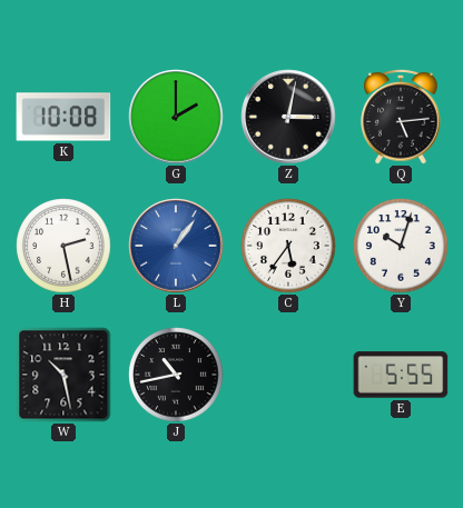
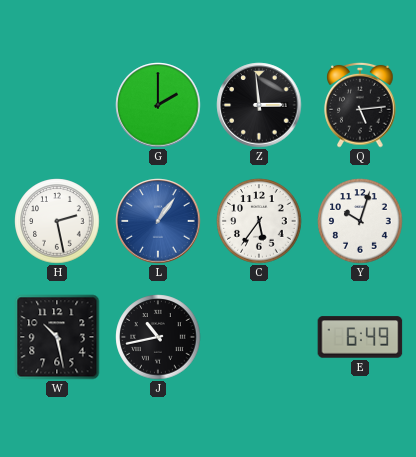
K: 10:08 -> none
Z: 3:02 -> 2:59
E: 5:55 -> 6:49
